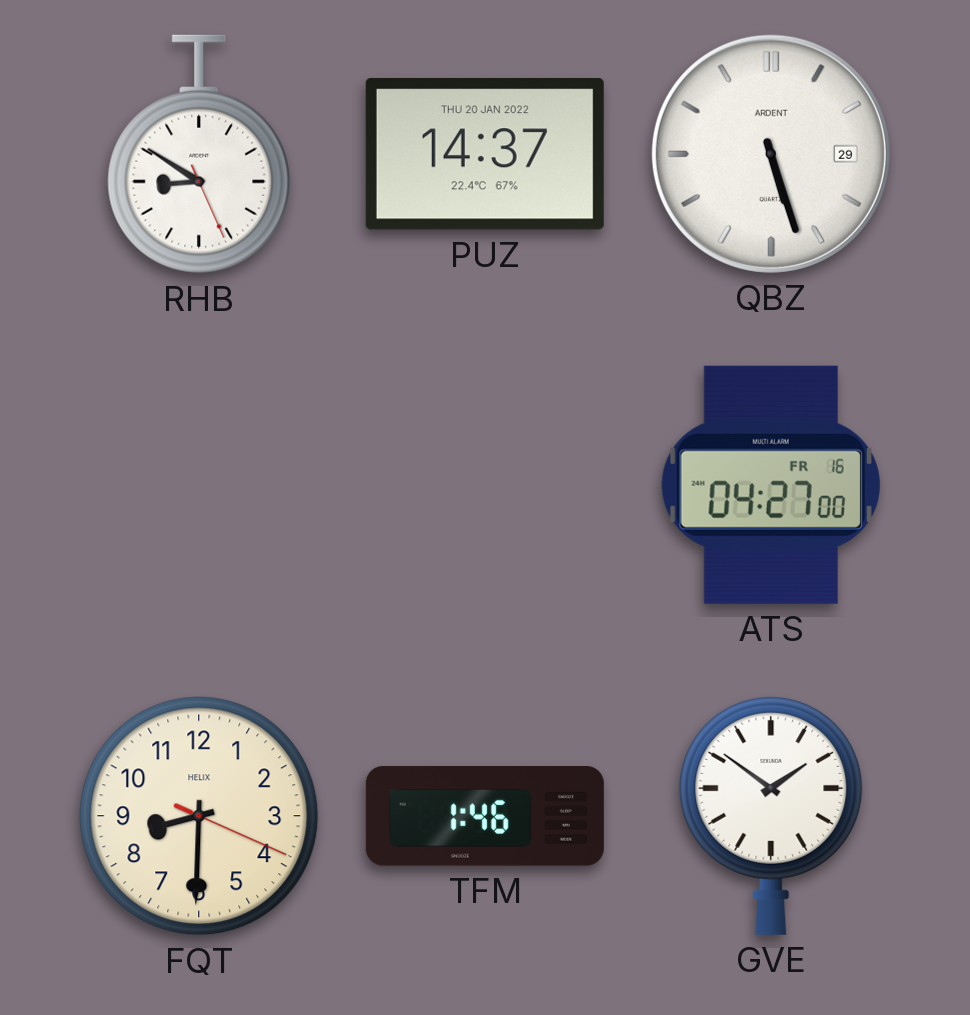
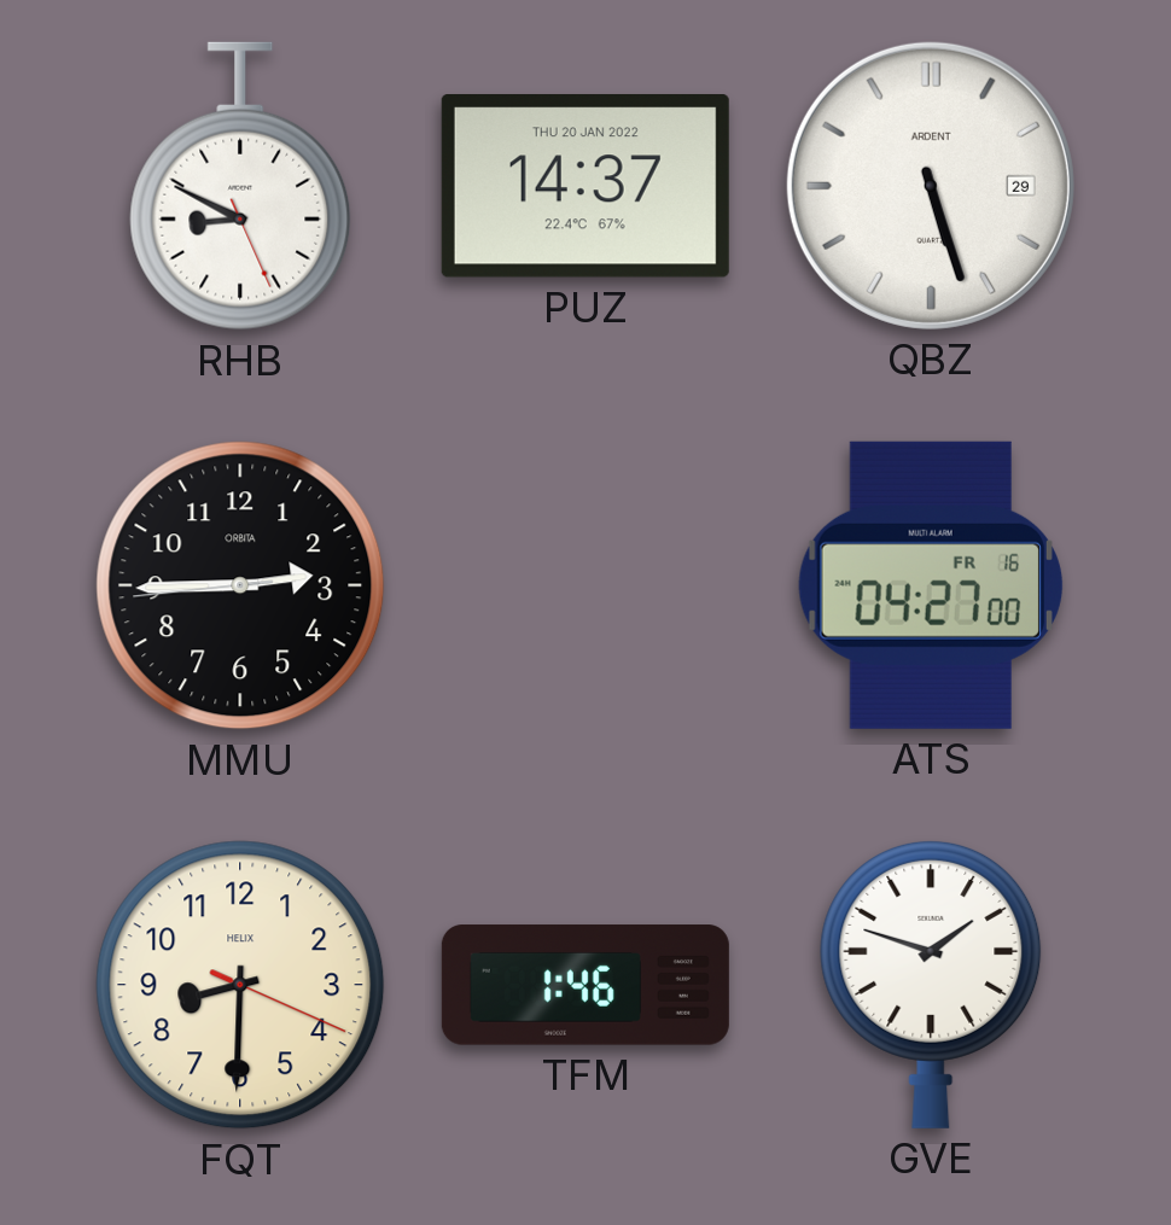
RHB: 8:50 -> 8:49
MMU: none -> 2:44
GVE: 1:51 -> 1:48
